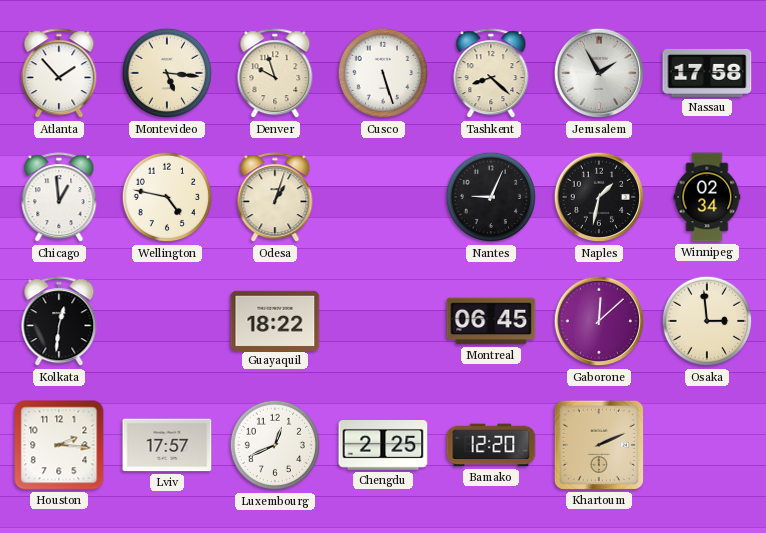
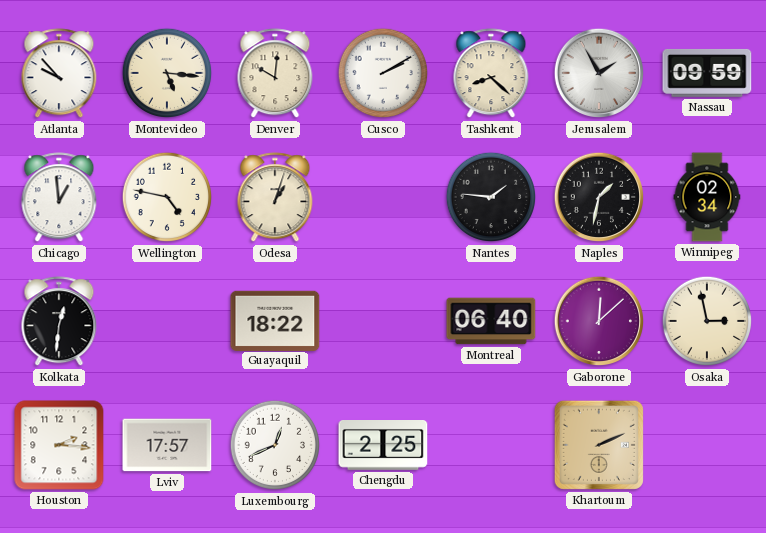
Atlanta: 1:53 -> 9:53
Denver: 9:57 -> 10:01
Cusco: 5:27 -> 2:10
Nassau: 17:58 -> 09:59
Nantes: 9:04 -> 1:46
Montreal: 06:45 -> 06:40
Osaka: 2:59 -> 2:58
Bamako: 12:20 -> none
